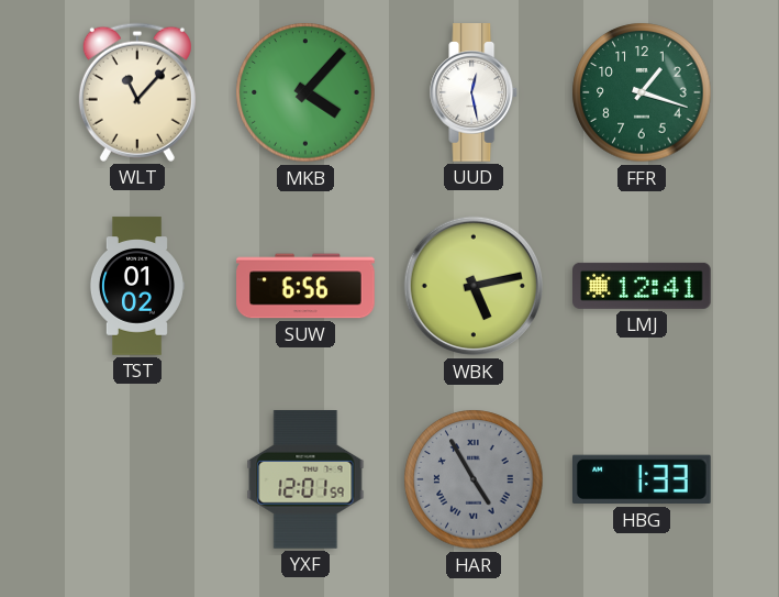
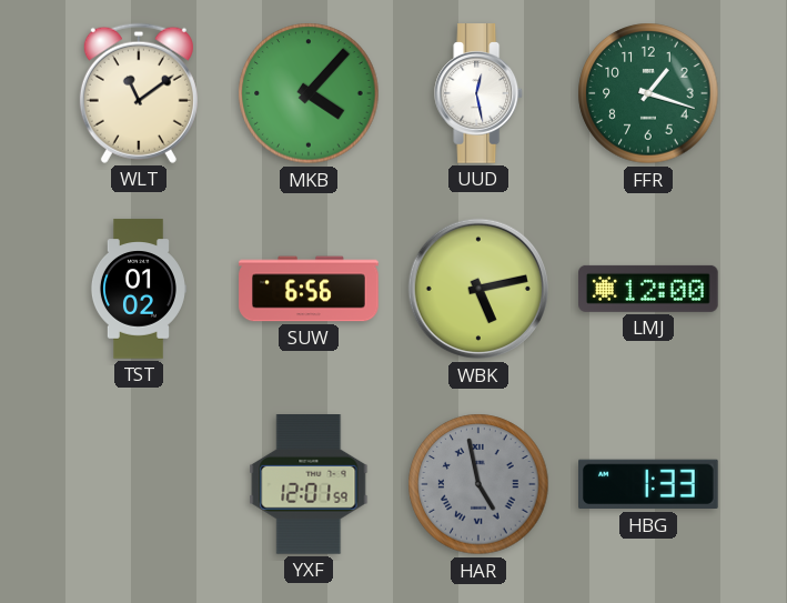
WLT: 11:07 -> 11:09
LMJ: 12:41 -> 12:00
HAR: 4:55 -> 4:58
